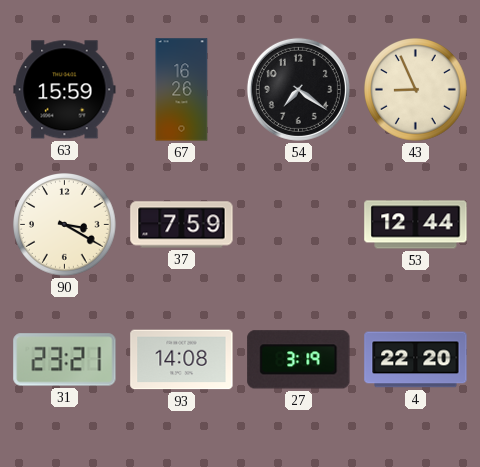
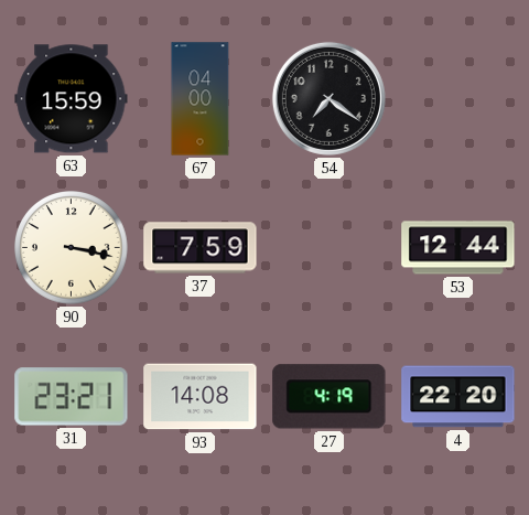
67: 16:26 -> 04:00
43: 8:56 -> none
90: 3:20 -> 3:17
27: 3:19 -> 4:19
